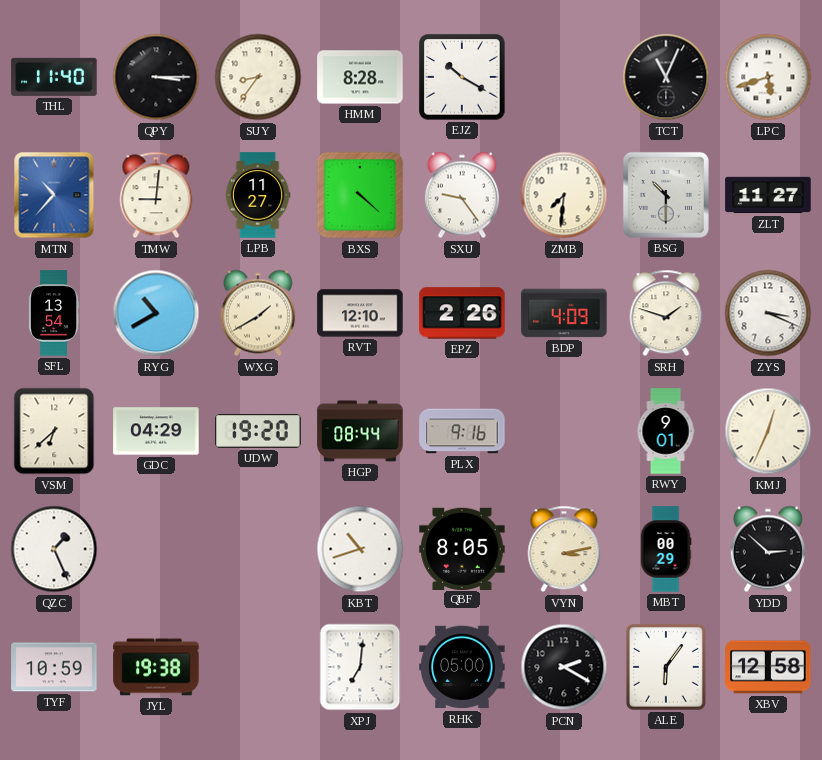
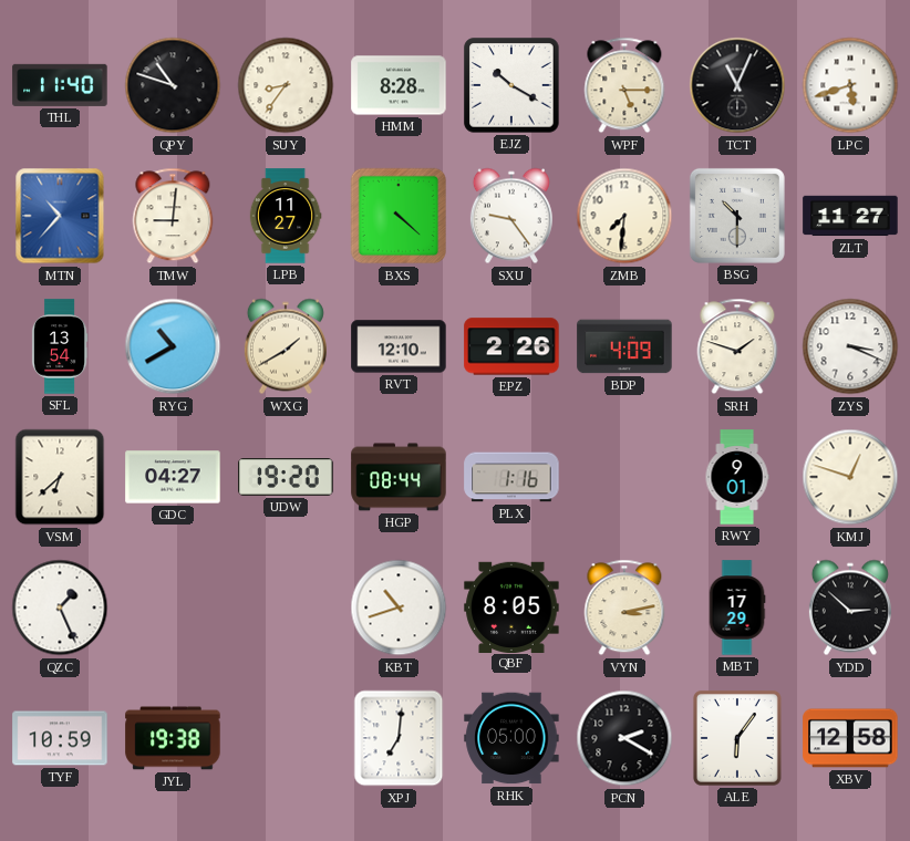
QPY: 3:15 -> 10:48
WPF: none -> 5:15
GDC: 04:29 -> 04:27
PLX: 9:16 -> 1:16
KMJ: 12:34 -> 12:48
MBT: 00:29 -> 17:29
